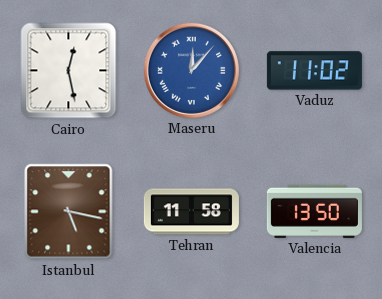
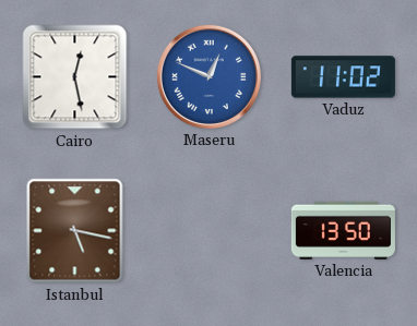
Maseru: 12:07 -> 12:49
Tehran: 11:58 -> none
